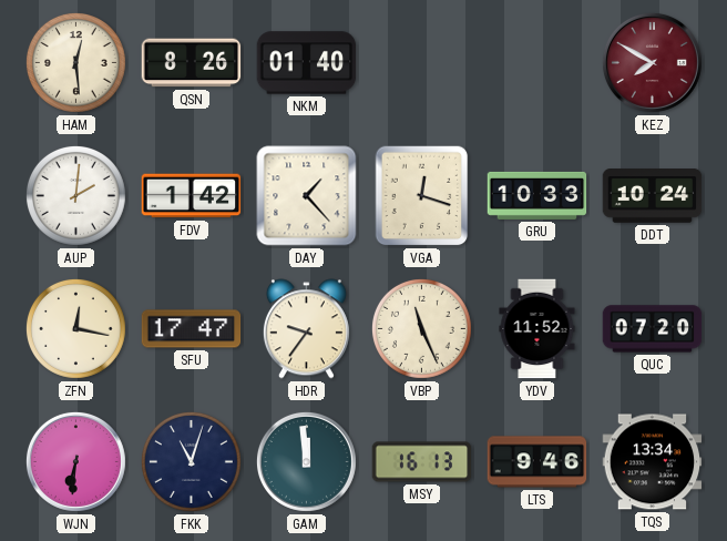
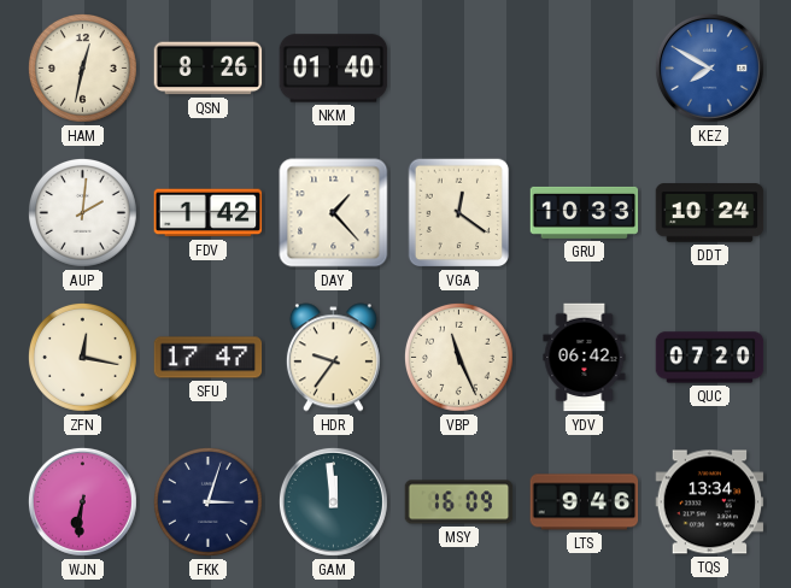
HAM: 12:29 -> 12:32
KEZ dial: burgundy -> blue
VGA: 12:18 -> 12:21
YDV: 11:52 -> 06:42
FKK: 11:03 -> 3:03
MSY: 16:13 -> 16:09
